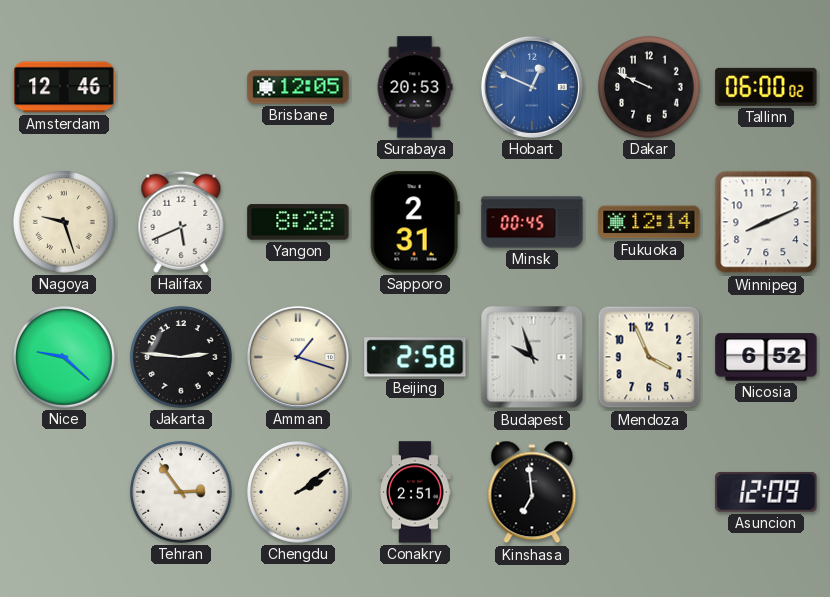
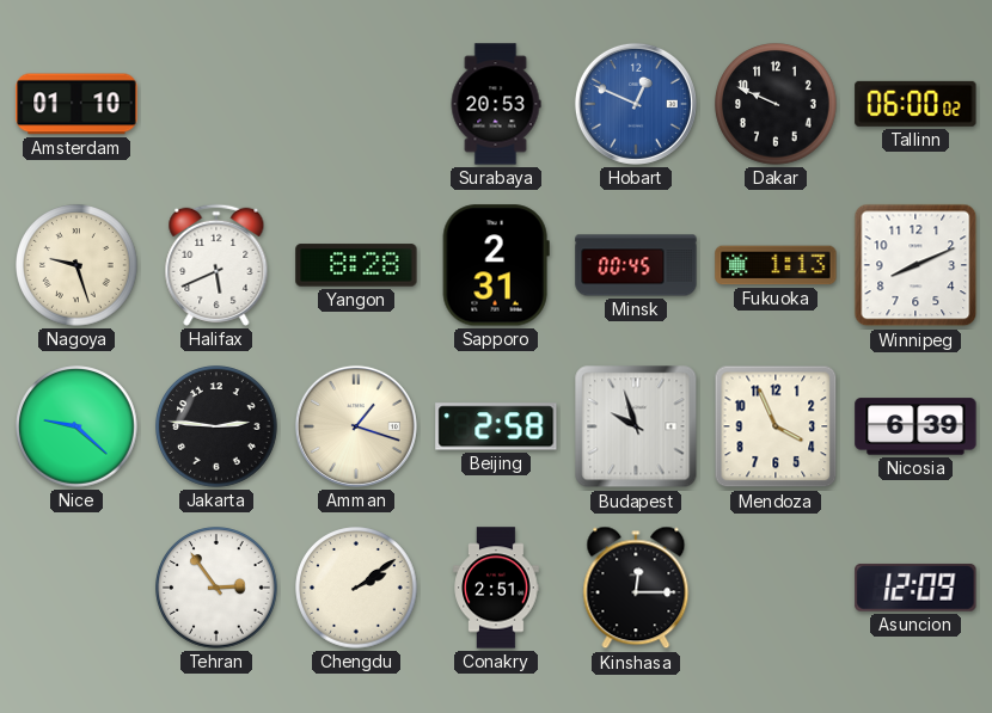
Amsterdam: 12:46 -> 01:10
Brisbane: 12:05 -> none
Fukuoka: 12:14 -> 1:13
Nicosia: 6:52 -> 6:39
Kinshasa: 6:59 -> 12:15
